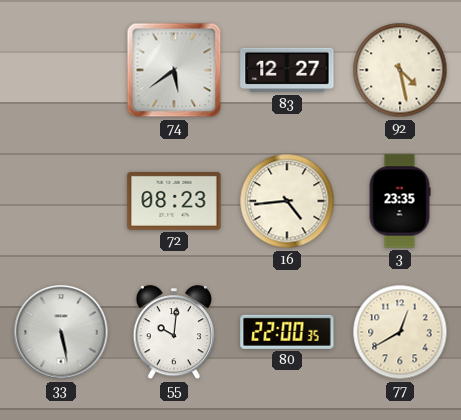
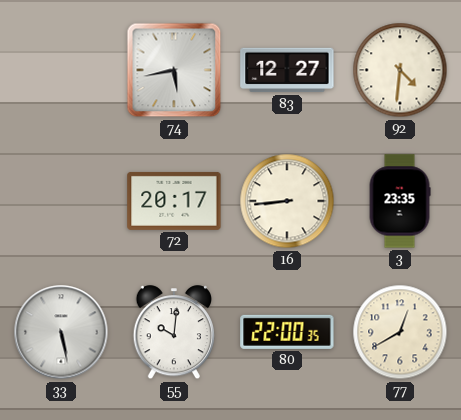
74: 5:39 -> 5:43
92: 4:28 -> 4:31
72: 08:23 -> 20:17
16: 4:44 -> 8:44
